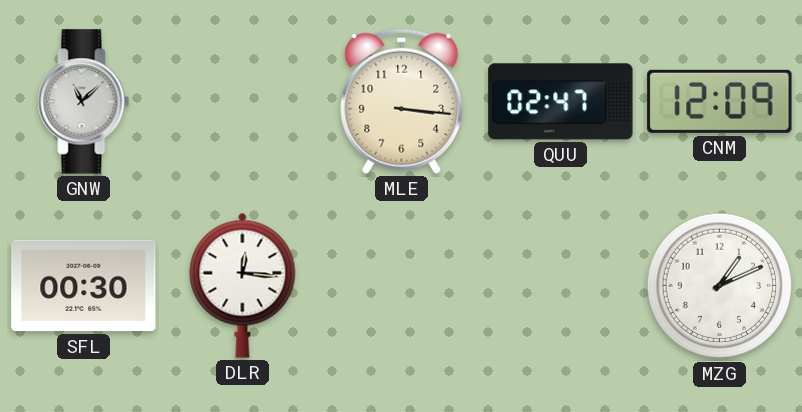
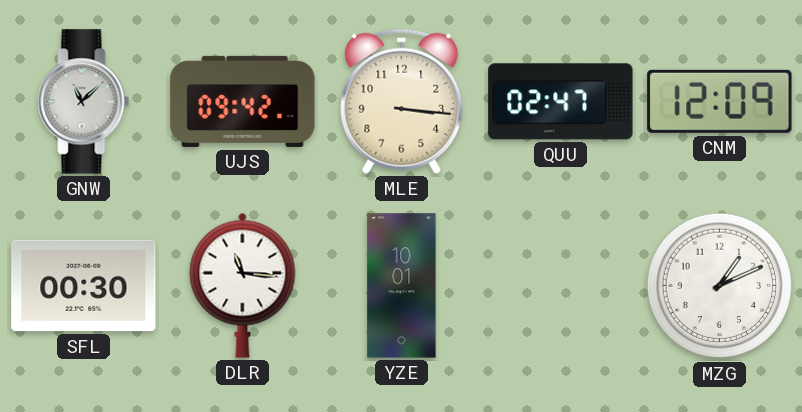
UJS: none -> 09:42
DLR: 12:16 -> 11:16
YZE: none -> 10:01
